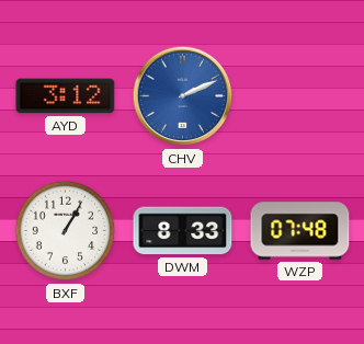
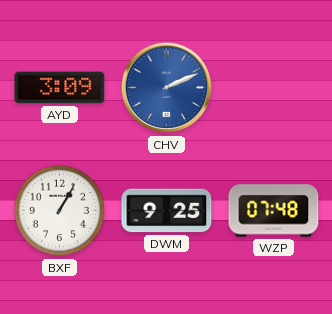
AYD: 3:12 -> 3:09
DWM: 8:33 -> 9:25
